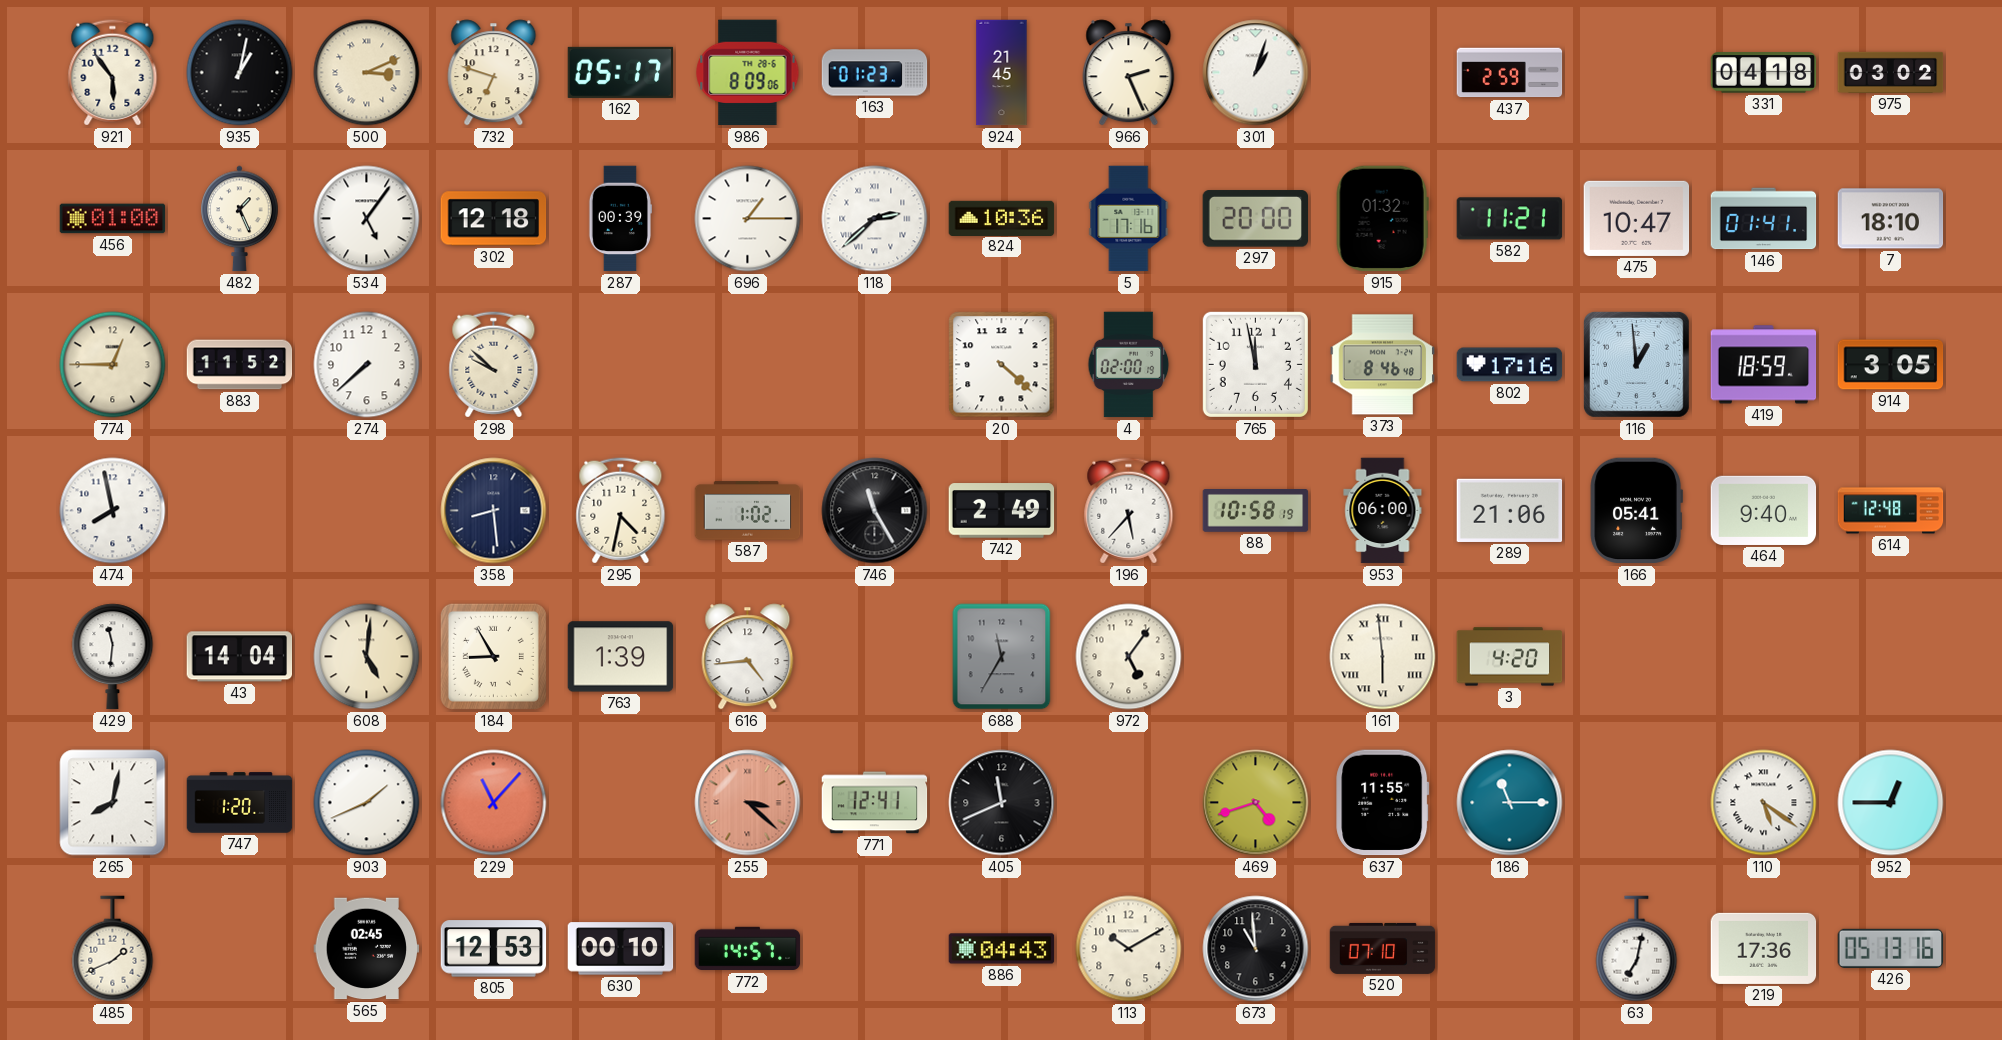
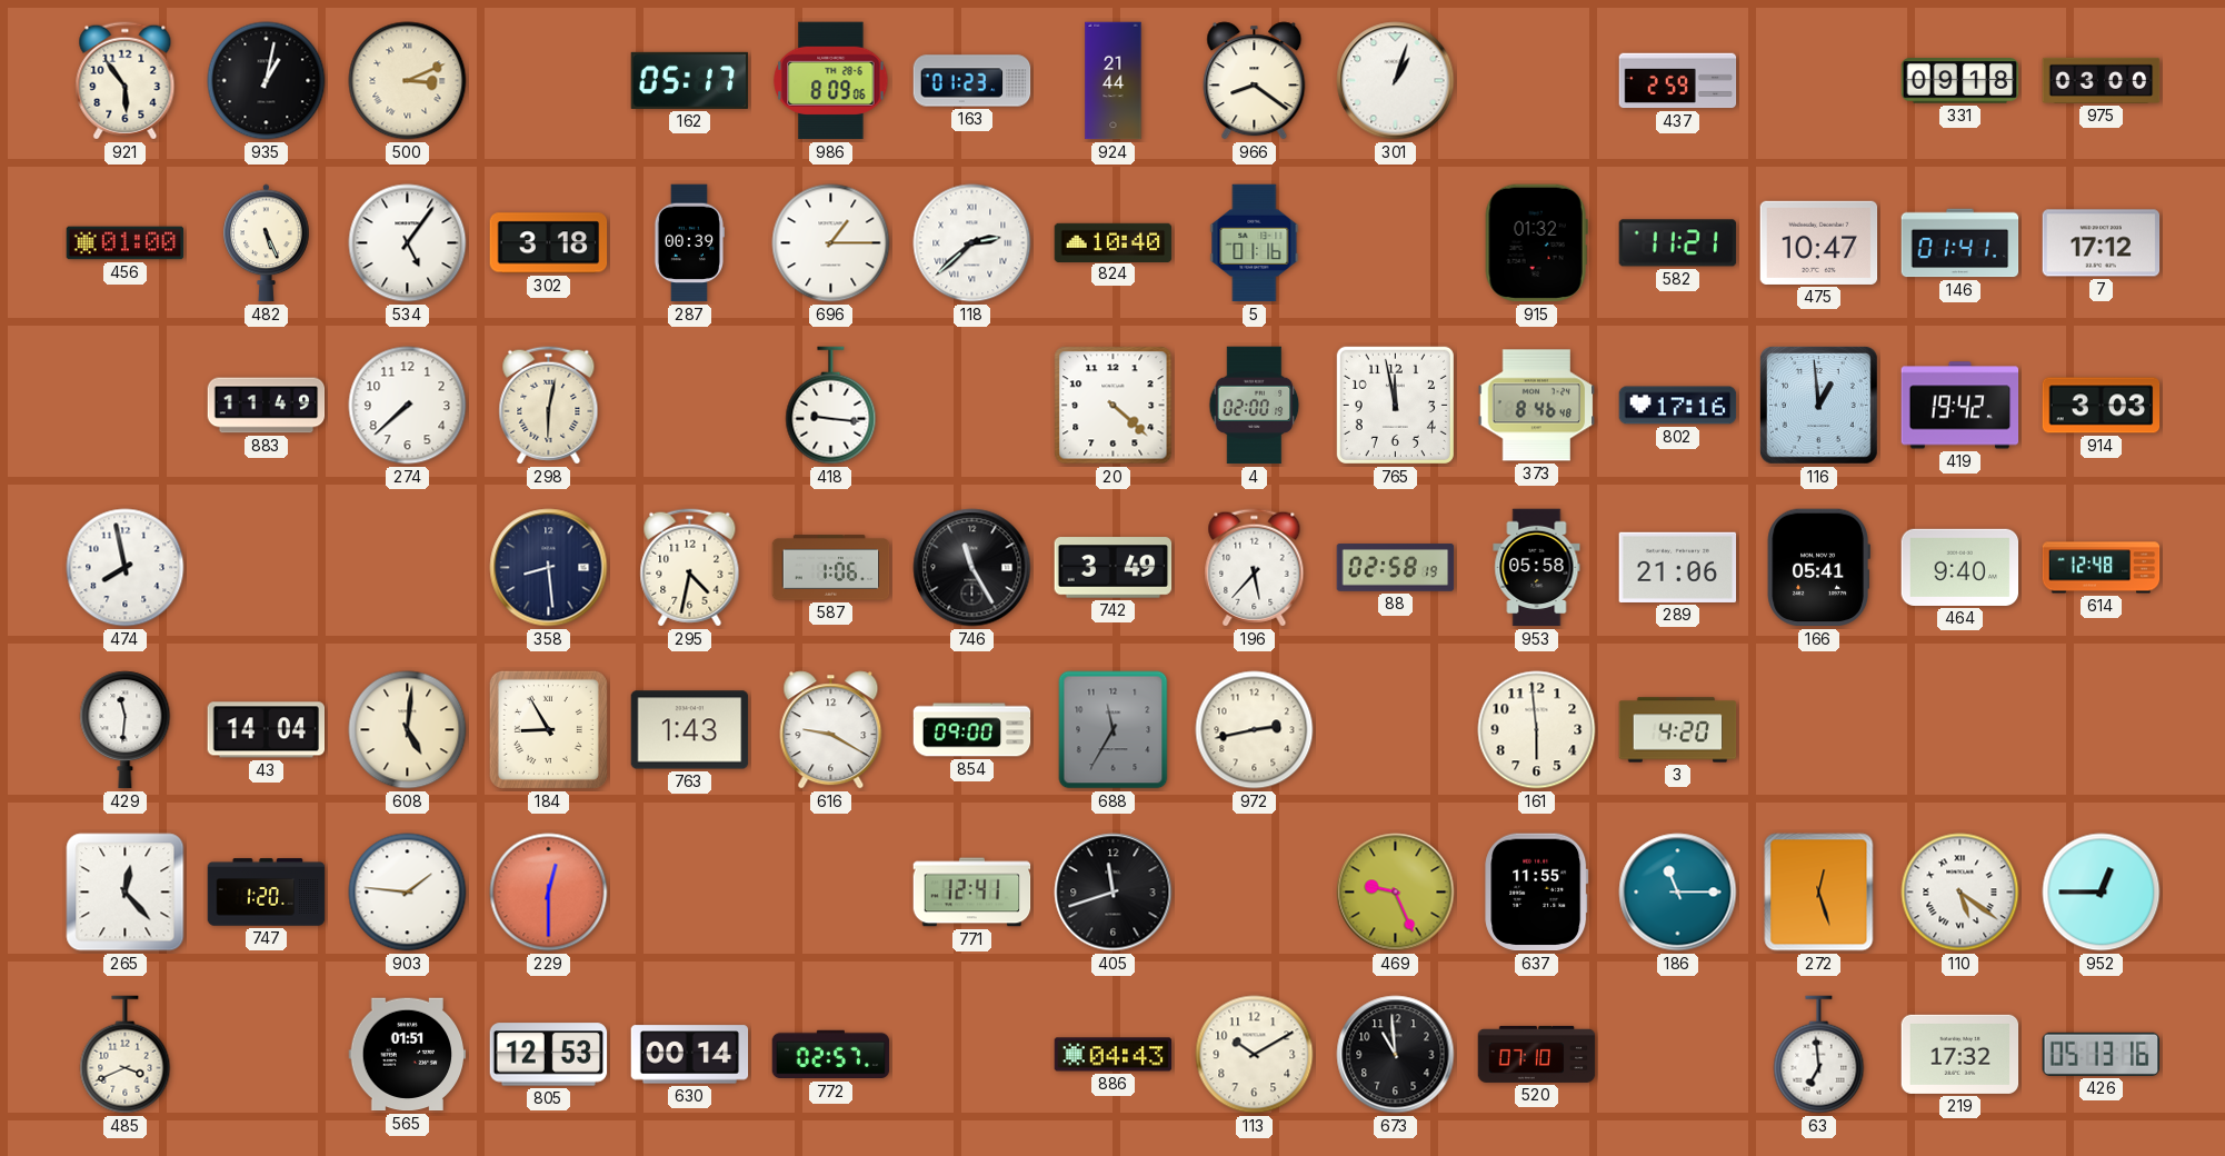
732: 6:48 -> none
924: 21:45 -> 21:44
966: 2:26 -> 8:21
331: 04:18 -> 09:18
975: 03:02 -> 03:00
482: 1:26 -> 5:26
302: 12:18 -> 3:18
824: 10:36 -> 10:40
5: 17:16 -> 01:16
297: 20:00 -> none
7: 18:10 -> 17:12
774: 12:45 -> none
883: 11:52 -> 11:49
298: 9:52 -> 6:02
418: none -> 9:16
419: 18:59 -> 19:42
914: 3:05 -> 3:03
587: 1:02 -> 1:06
742: 2:49 -> 3:49
88: 10:58 -> 02:58
953: 06:00 -> 05:58
763: 1:39 -> 1:43
616: 4:44 -> 9:20
854: none -> 09:00
972: 5:06 -> 2:43
161 numerals: Roman -> Arabic
265: 8:02 -> 12:23
903: 1:41 -> 1:46
229: 11:07 -> 12:30
255: 3:22 -> none
405: 11:41 -> 11:42
469: 4:42 -> 9:26
272: none -> 12:27
485: 1:41 -> 3:41
565: 02:45 -> 01:51
630: 00:10 -> 00:14
772: 14:57 -> 02:57
63: 7:02 -> 6:59
219: 17:36 -> 17:32
